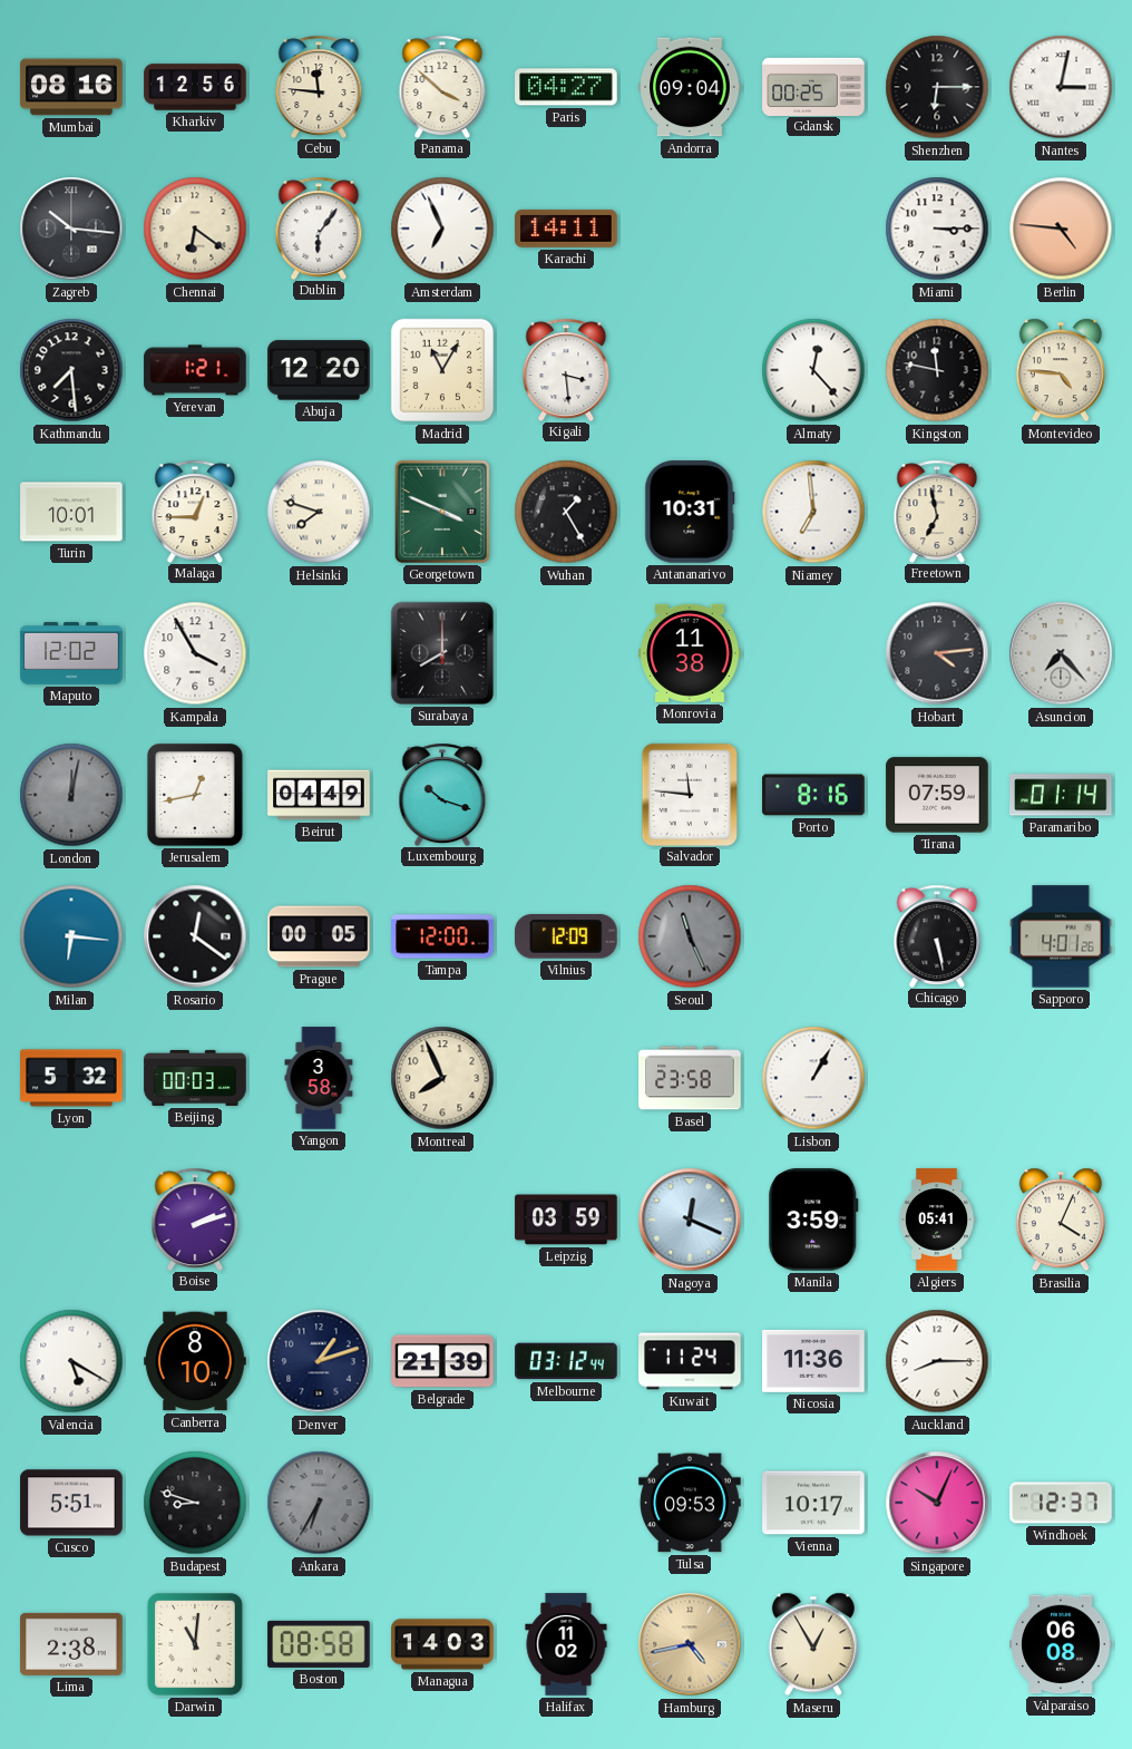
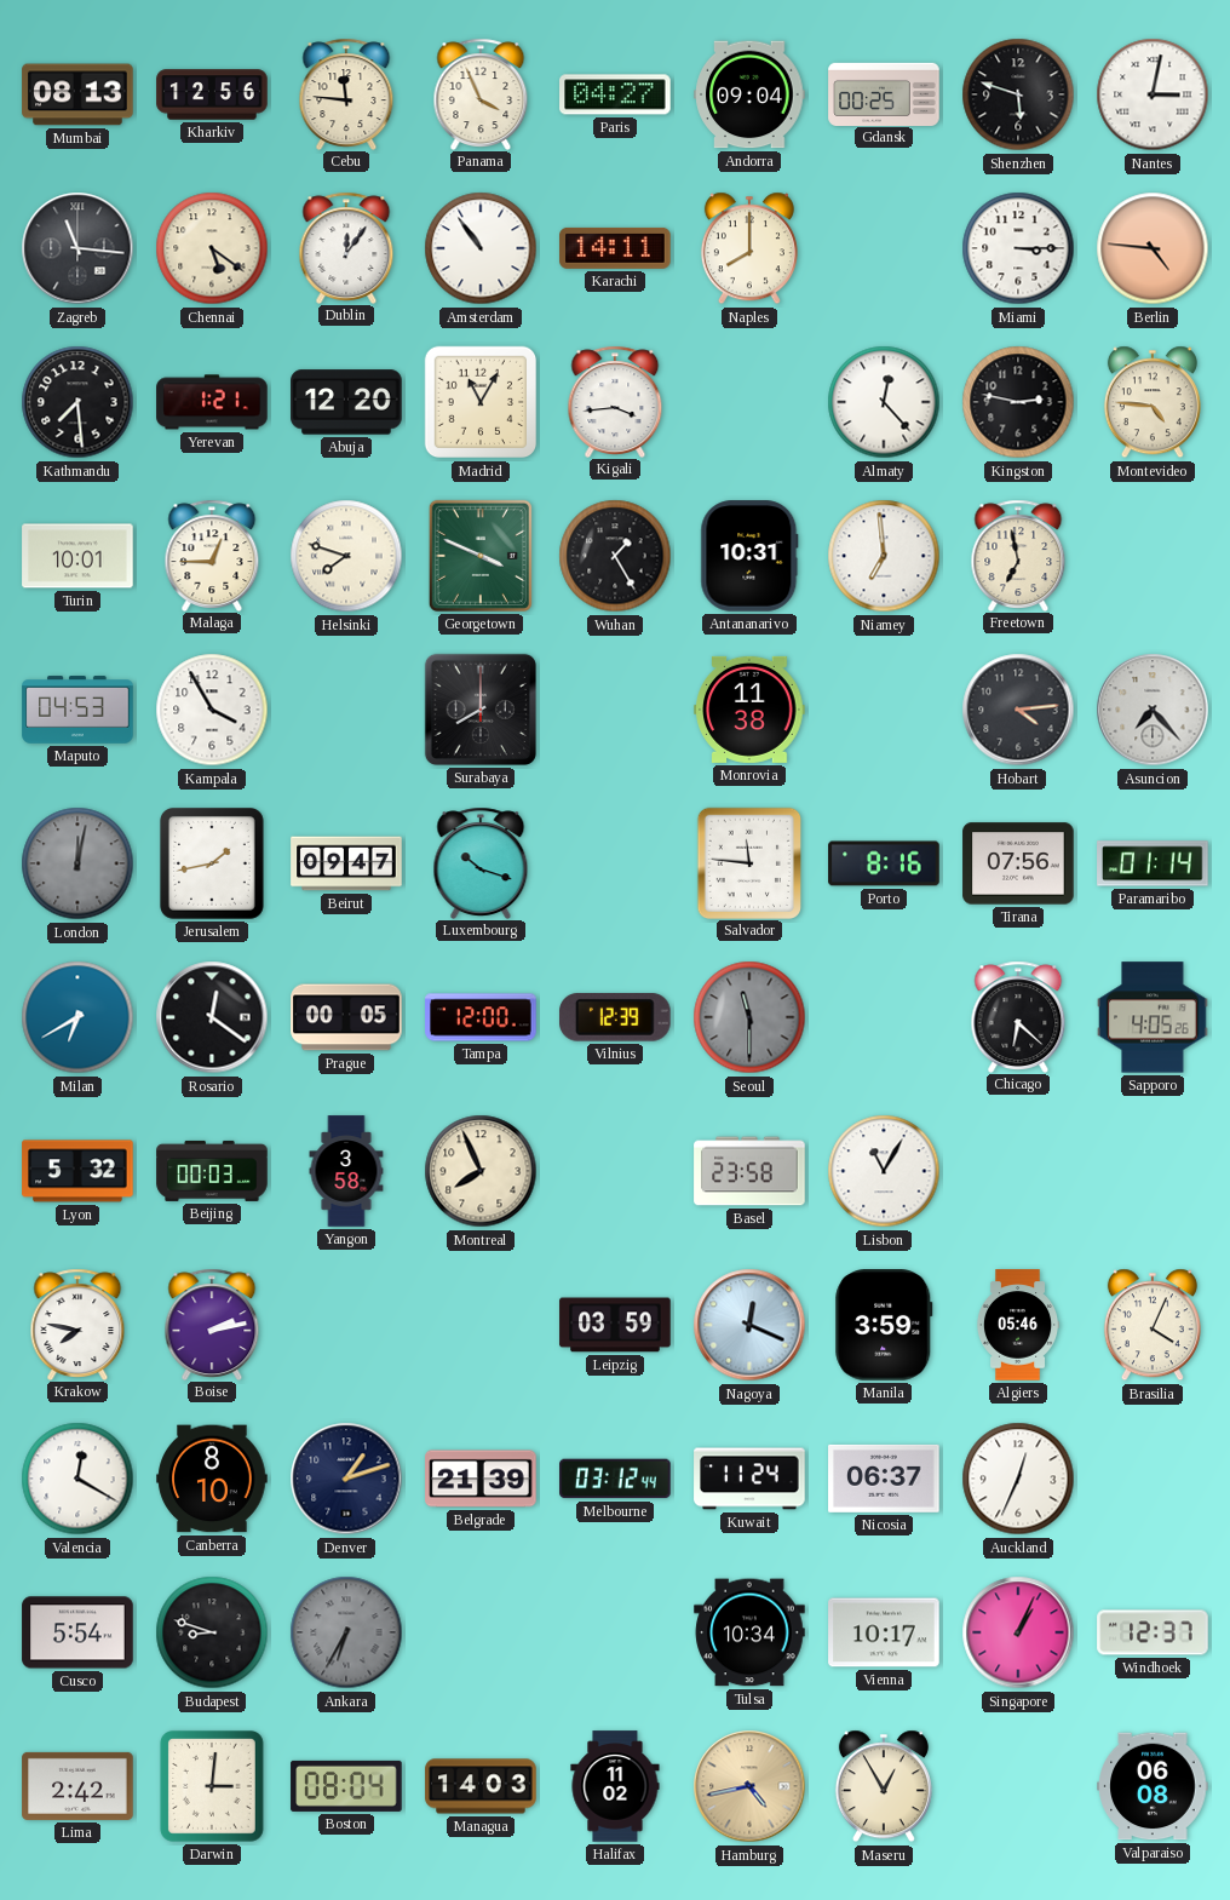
Mumbai: 08:16 -> 08:13
Panama: 3:52 -> 3:56
Shenzhen: 6:15 -> 5:48
Zagreb: 10:16 -> 11:16
Chennai: 6:21 -> 5:21
Dublin: 6:06 -> 12:06
Amsterdam: 6:56 -> 10:54
Naples: none -> 8:00
Kigali: 3:29 -> 3:44
Kingston: 11:47 -> 2:47
Maputo: 12:02 -> 04:53
Jerusalem: 12:43 -> 1:43
Beirut: 04:49 -> 09:47
Tirana: 07:59 -> 07:56
Milan: 6:16 -> 6:40
Vilnius: 12:09 -> 12:39
Seoul: 11:26 -> 11:30
Chicago: 5:28 -> 6:22
Sapporo: 4:01 -> 4:05
Lisbon: 1:05 -> 11:05
Krakow: none -> 7:47
Boise: 2:12 -> 2:13
Algiers: 05:41 -> 05:46
Valencia: 5:20 -> 12:20
Nicosia: 11:36 -> 06:37
Auckland: 8:15 -> 12:34
Cusco: 5:51 -> 5:54
Tulsa: 09:53 -> 10:34
Singapore: 10:04 -> 1:04
Lima: 2:38 -> 2:42
Darwin: 11:01 -> 3:01
Boston: 08:58 -> 08:04
